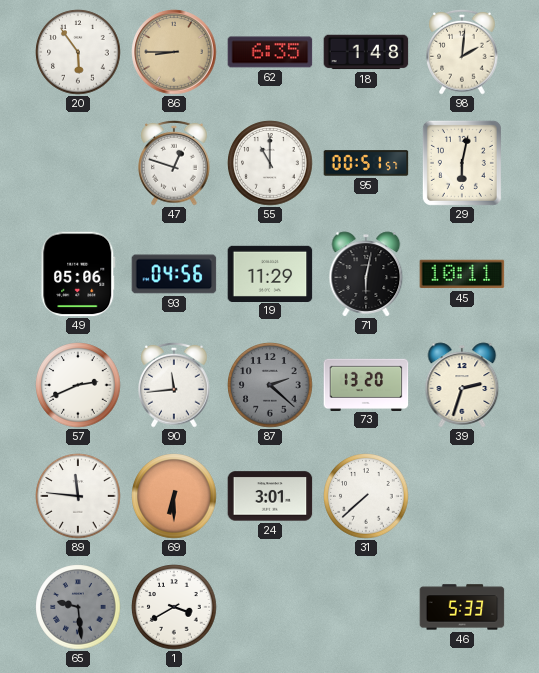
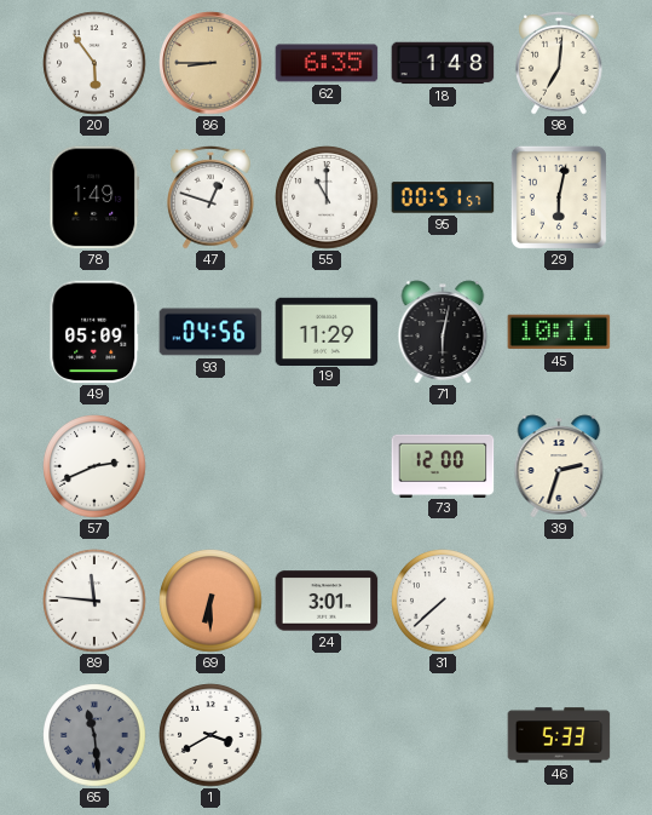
98: 2:01 -> 7:01
78: none -> 1:49
49: 05:06 -> 05:09
90: 11:44 -> none
87: 2:22 -> none
73: 13:20 -> 12:00
65: 9:29 -> 11:29
